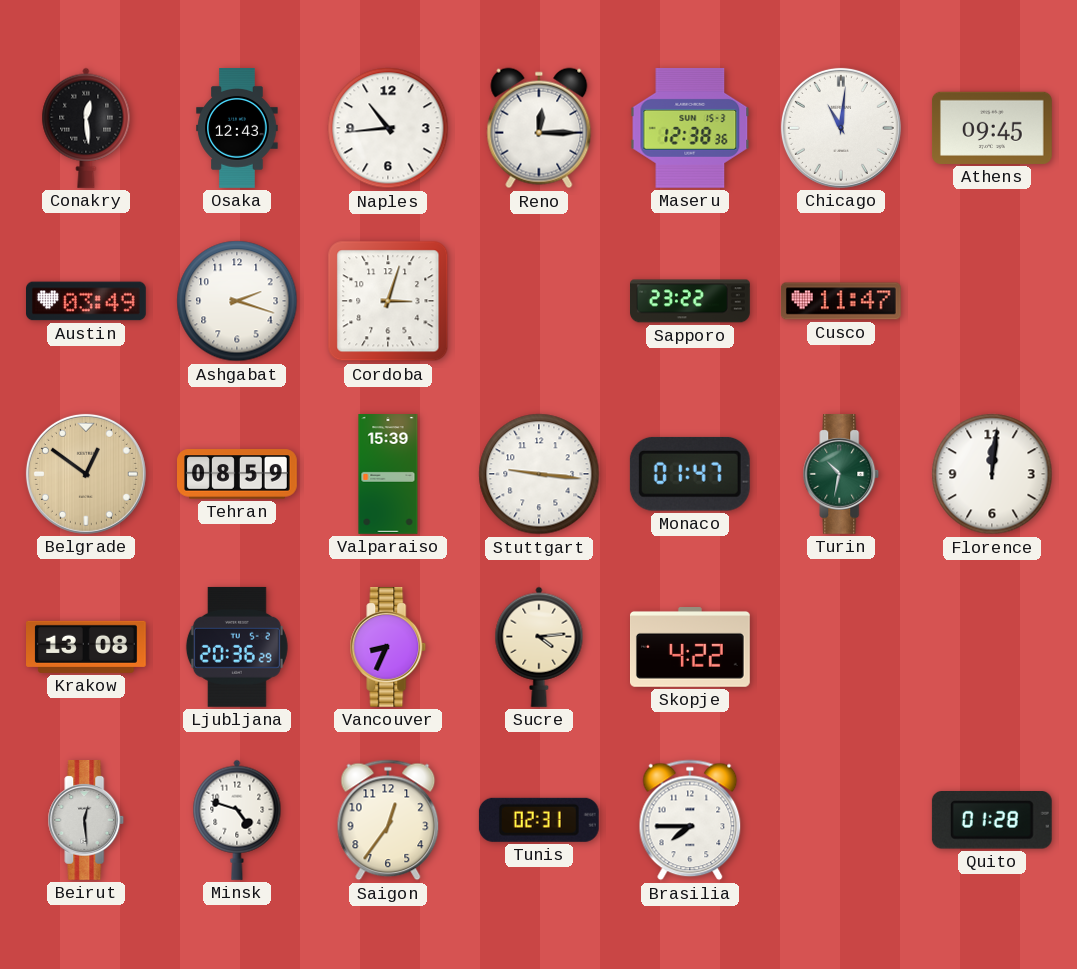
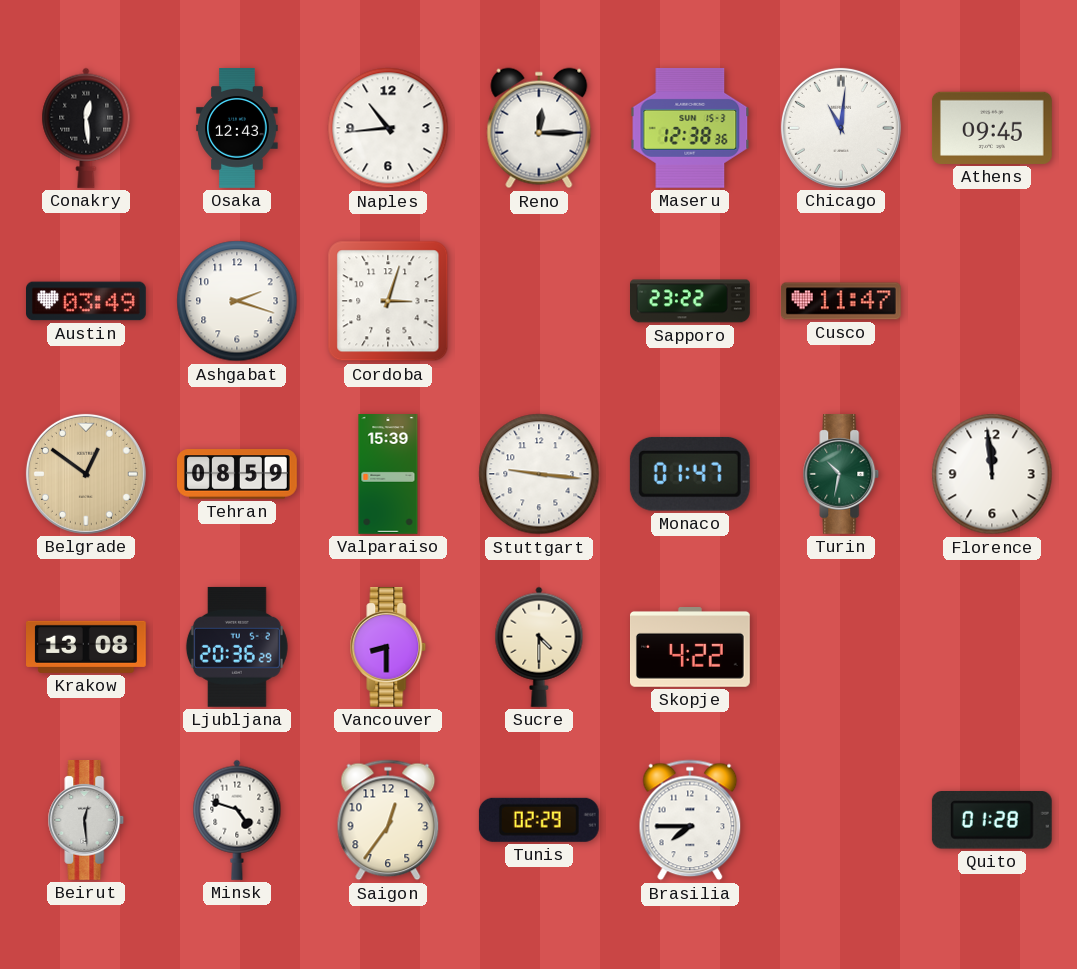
Florence: 12:01 -> 11:59
Vancouver: 8:34 -> 8:30
Sucre: 4:14 -> 4:30
Tunis: 02:31 -> 02:29
